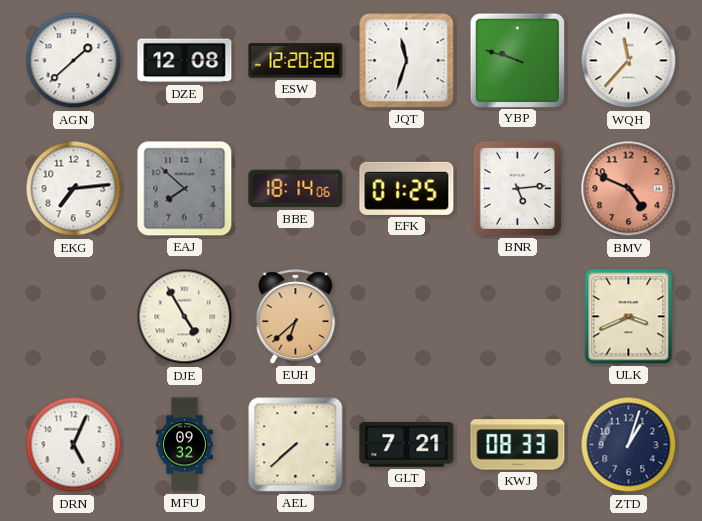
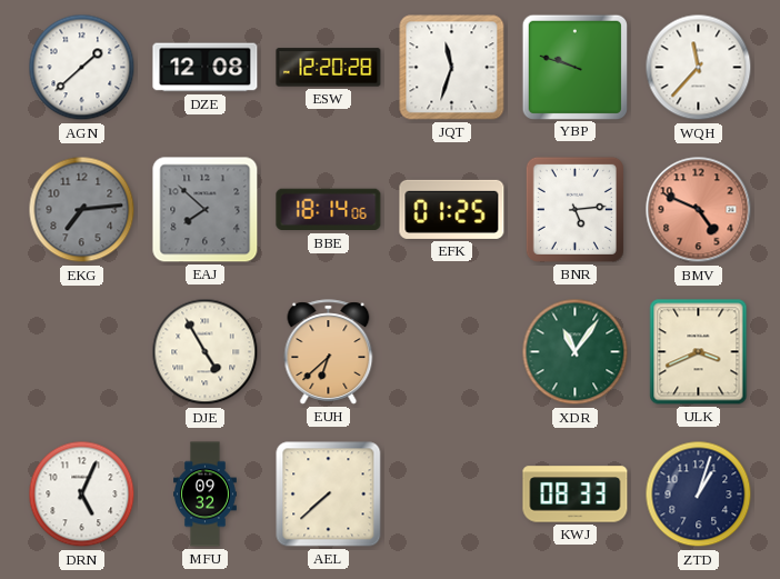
EKG dial: white -> grey
XDR: none -> 11:06
GLT: 7:21 -> none
